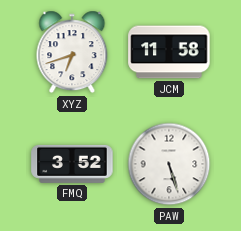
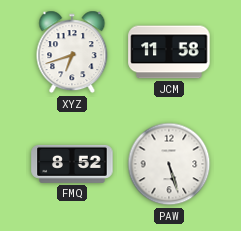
FMQ: 3:52 -> 8:52
